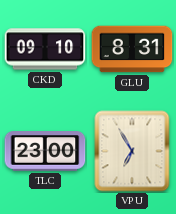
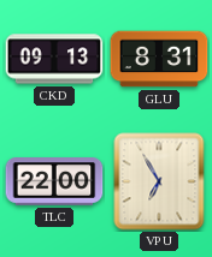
CKD: 09:10 -> 09:13
TLC: 23:00 -> 22:00
